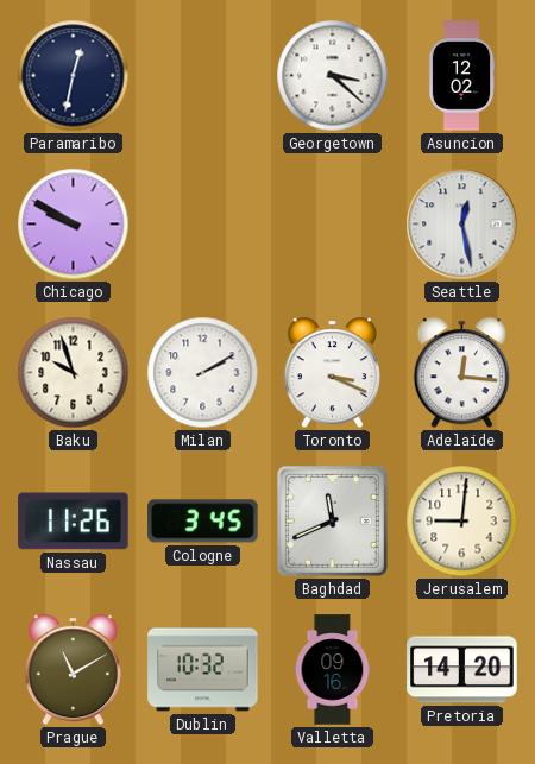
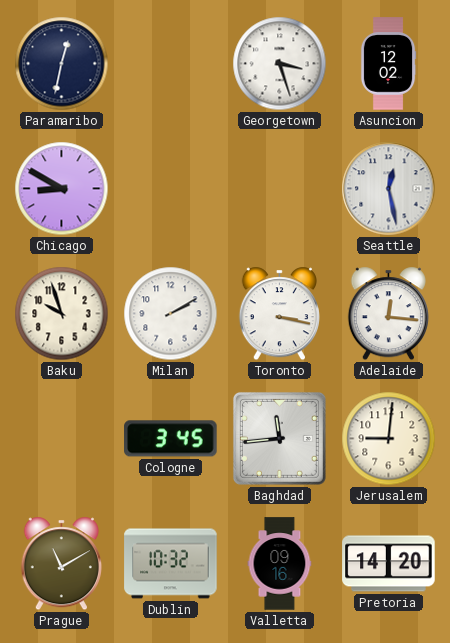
Georgetown: 3:22 -> 3:27
Chicago: 9:50 -> 8:50
Toronto: 3:19 -> 3:17
Nassau: 11:26 -> none
Baghdad: 11:41 -> 11:44
